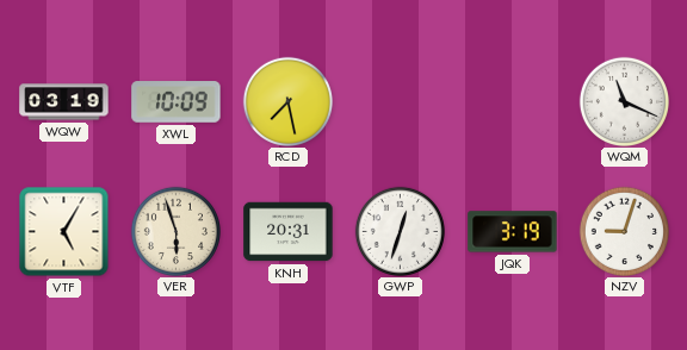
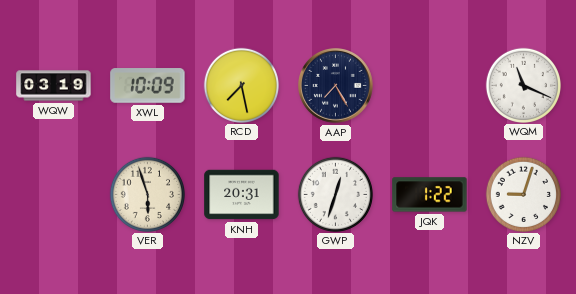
AAP: none -> 7:25
VTF: 5:05 -> none
JQK: 3:19 -> 1:22
